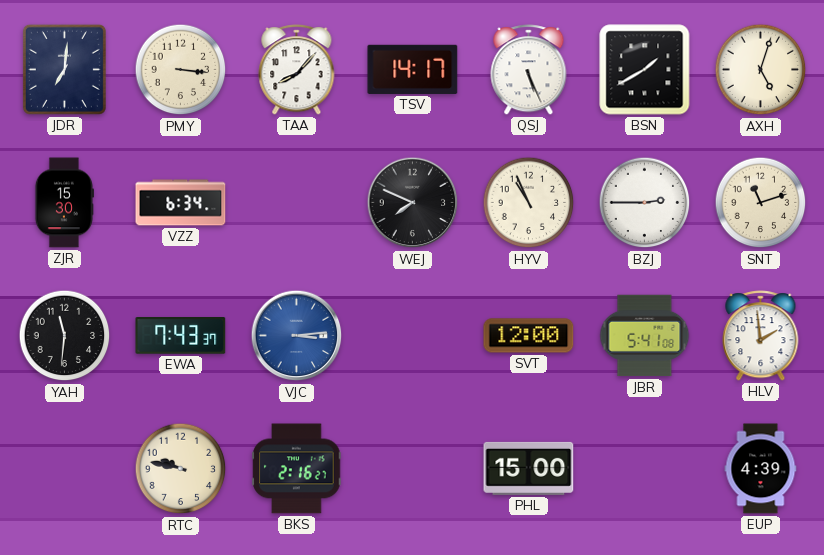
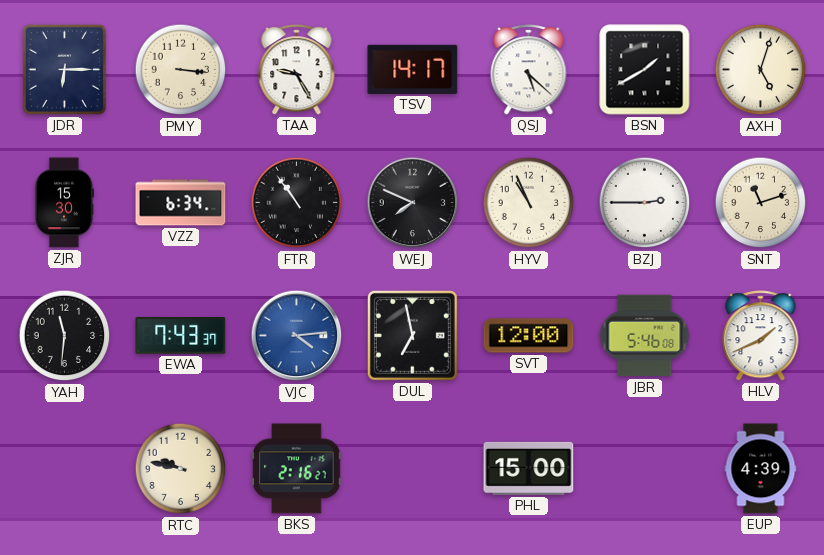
JDR: 7:01 -> 6:15
TAA: 8:07 -> 9:25
QSJ: 5:26 -> 5:22
FTR: none -> 10:54
VJC: 3:14 -> 4:14
DUL: none -> 6:58
JBR: 5:41 -> 5:46
HLV: 1:59 -> 1:41
